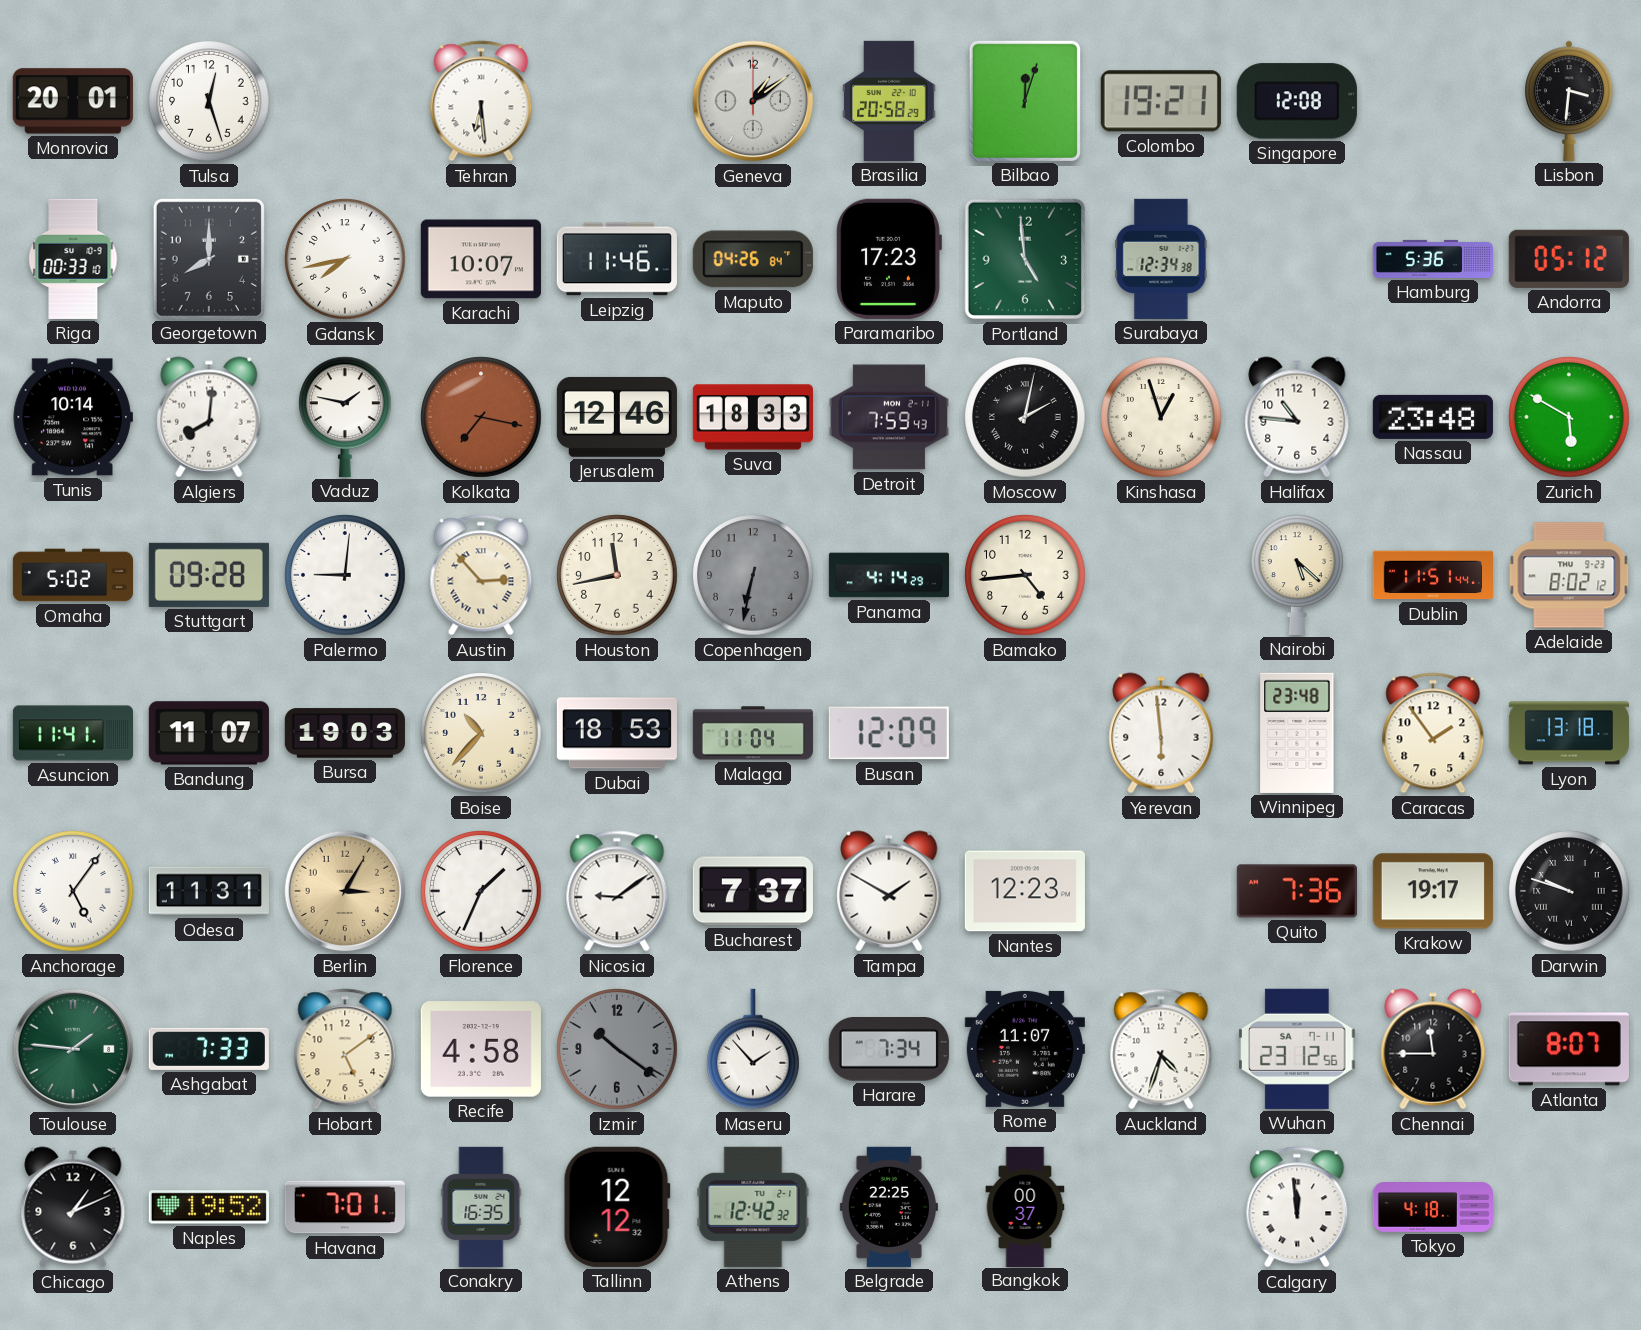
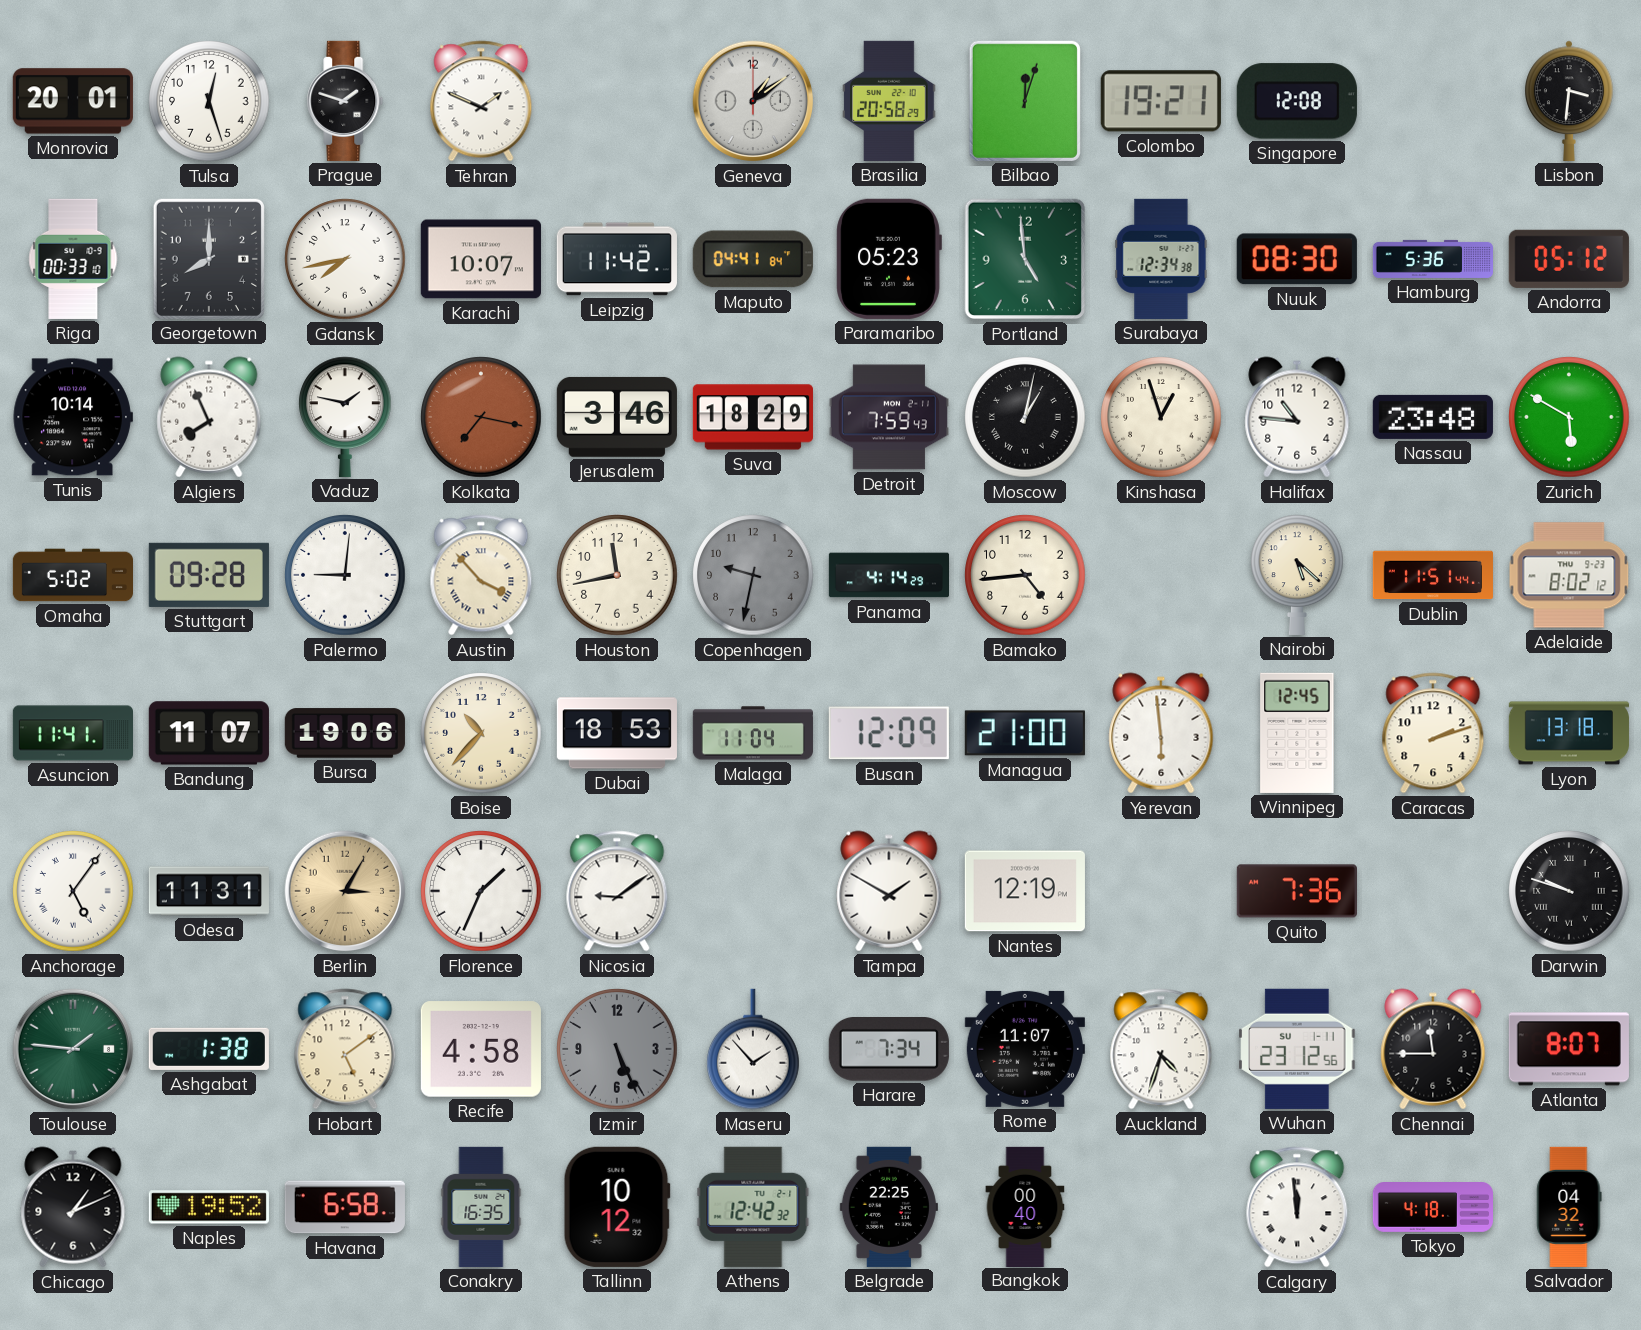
Prague: none -> 1:48
Tehran: 6:29 -> 1:49
Leipzig: 11:46 -> 11:42
Maputo: 04:26 -> 04:41
Paramaribo: 17:23 -> 05:23
Nuuk: none -> 08:30
Algiers: 8:01 -> 7:56
Jerusalem: 12:46 -> 3:46
Suva: 18:33 -> 18:29
Moscow: 2:02 -> 1:02
Austin: 2:53 -> 3:53
Copenhagen: 6:32 -> 9:32
Bursa: 19:03 -> 19:06
Managua: none -> 21:00
Winnipeg: 23:48 -> 12:45
Caracas: 1:54 -> 2:12
Bucharest: 7:37 -> none
Nantes: 12:23 -> 12:19
Krakow: 19:17 -> none
Ashgabat: 7:33 -> 1:38
Izmir: 10:21 -> 5:26
Wuhan date: SA 7-11 -> SU 1-11
Havana: 7:01 -> 6:58
Tallinn: 12:12 -> 10:12
Bangkok: 00:37 -> 00:40
Salvador: none -> 04:32
